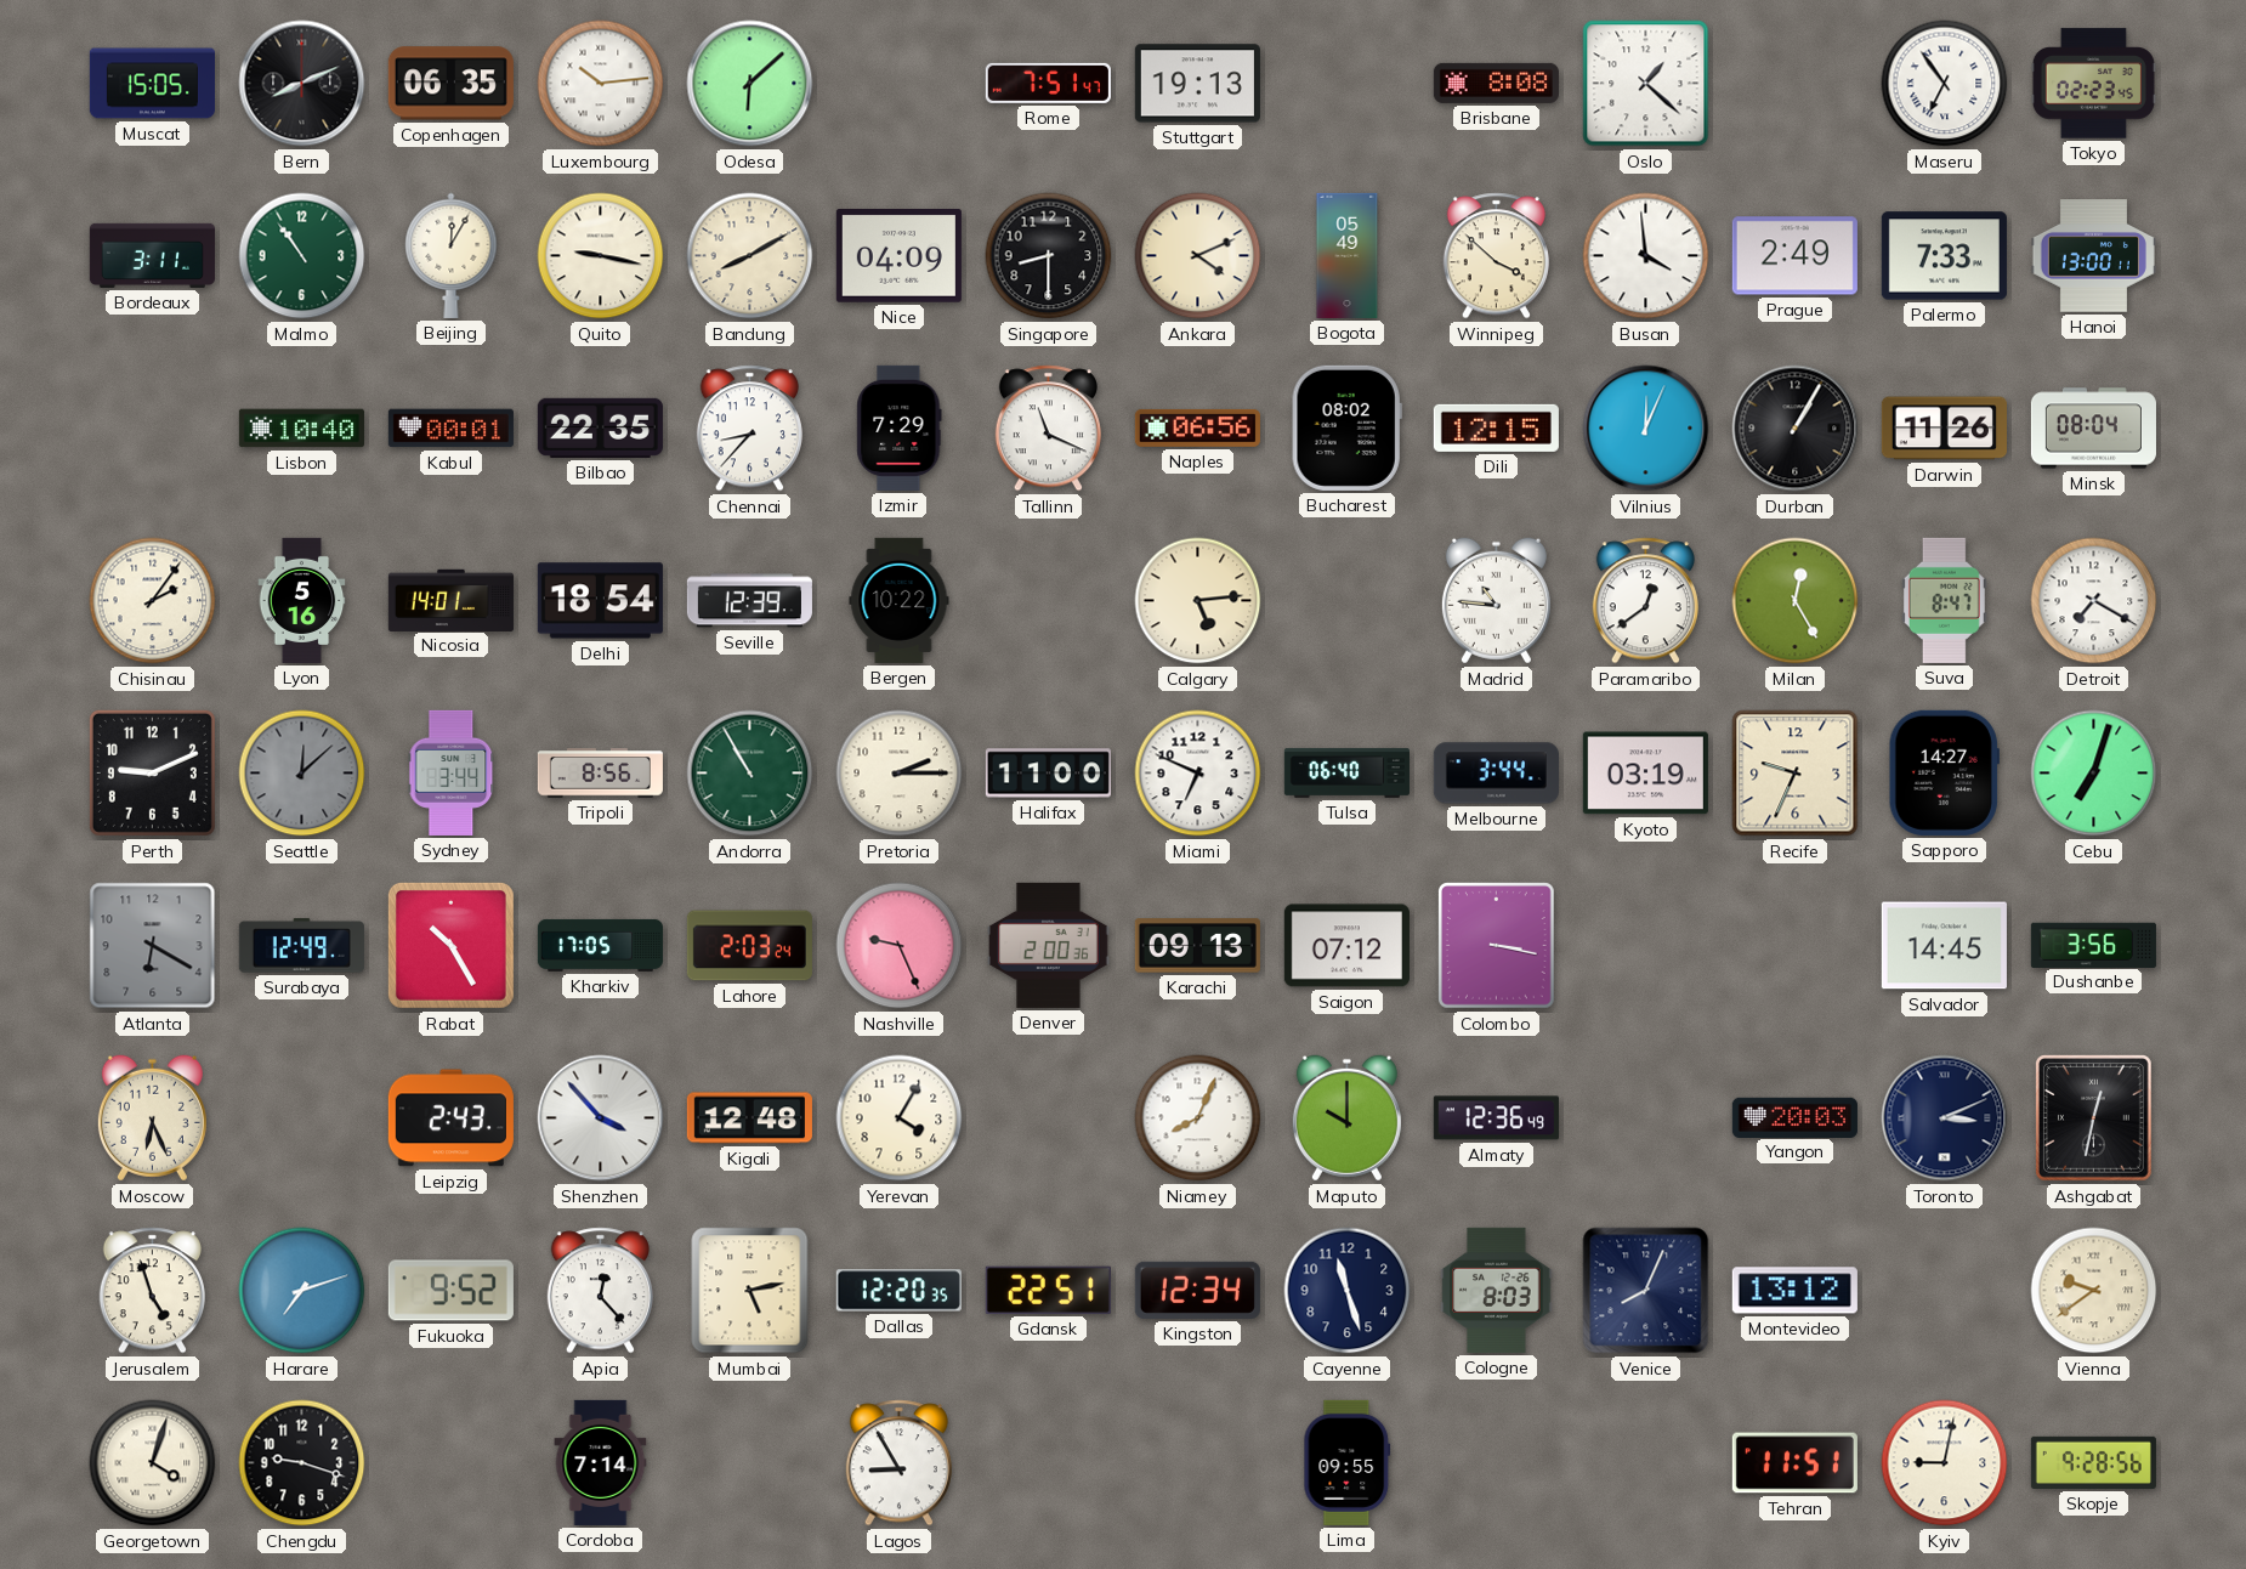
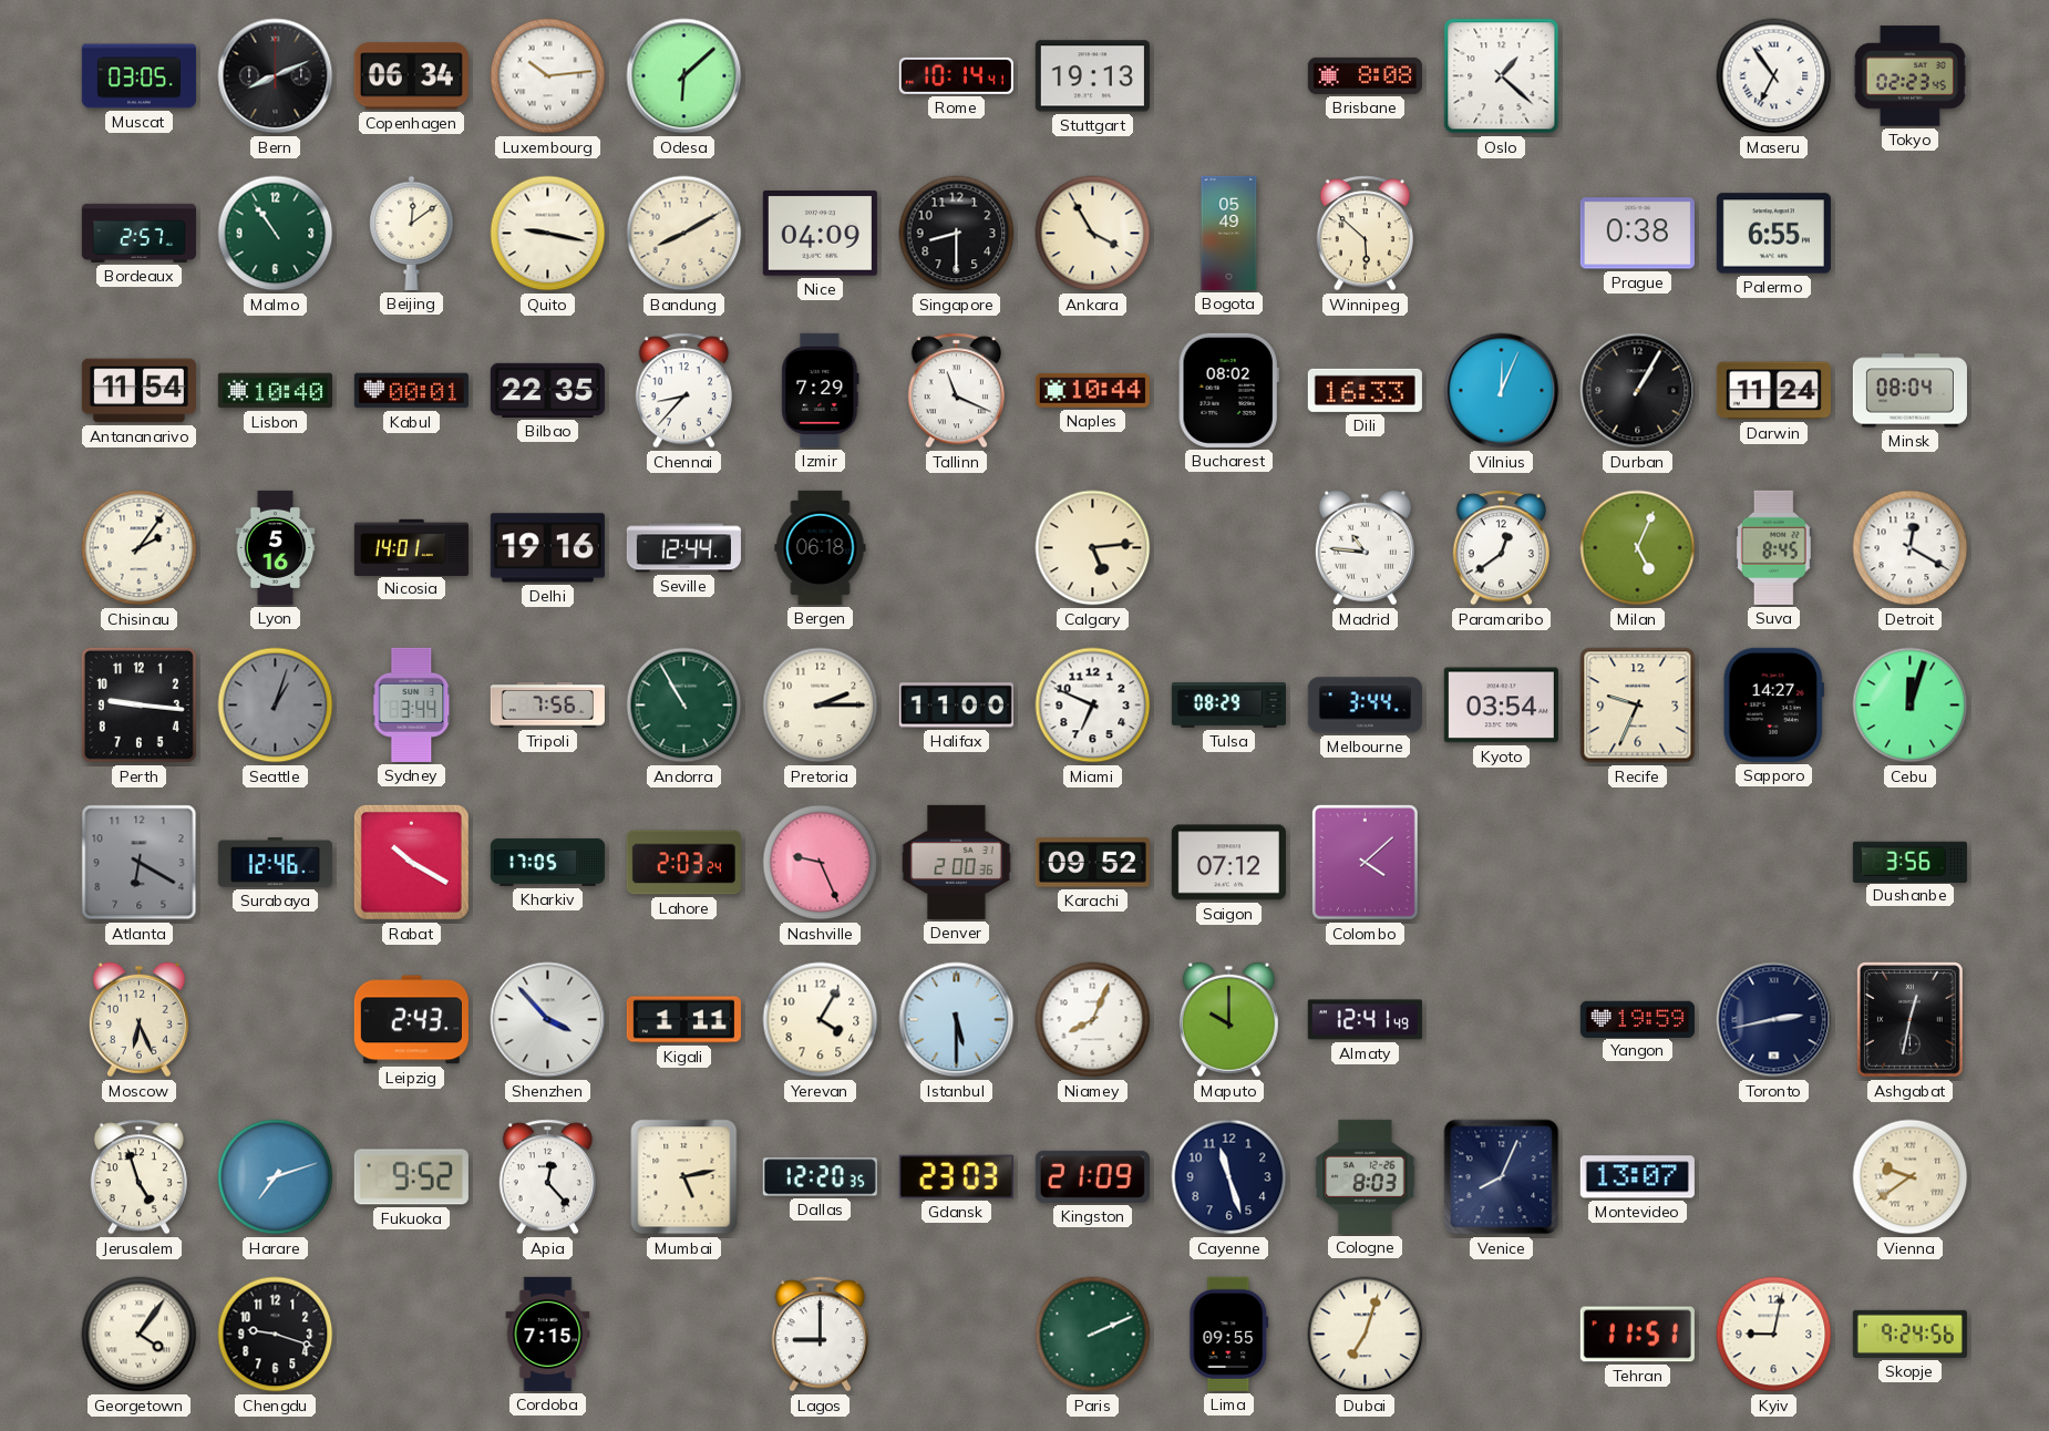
Muscat: 15:05 -> 03:05
Copenhagen: 06:35 -> 06:34
Rome: 7:51 -> 10:14
Bordeaux: 3:11 -> 2:57
Beijing: 12:05 -> 12:09
Ankara: 4:11 -> 3:55
Winnipeg: 3:52 -> 5:52
Busan: 3:59 -> none
Prague: 2:49 -> 0:38
Palermo: 7:33 -> 6:55
Hanoi: 13:00 -> none
Antananarivo: none -> 11:54
Naples: 06:56 -> 10:44
Dili: 12:15 -> 16:33
Darwin: 11:26 -> 11:24
Delhi: 18:54 -> 19:16
Seville: 12:39 -> 12:44
Bergen: 10:22 -> 06:18
Milan: 12:25 -> 5:04
Suva: 8:47 -> 8:45
Detroit: 7:20 -> 12:20
Perth: 9:11 -> 9:16
Seattle: 12:08 -> 1:03
Tripoli: 8:56 -> 7:56
Tulsa: 06:40 -> 08:29
Kyoto: 03:19 -> 03:54
Cebu: 7:03 -> 12:03
Surabaya: 12:49 -> 12:46
Rabat: 10:25 -> 10:20
Karachi: 09:13 -> 09:52
Colombo: 3:17 -> 4:08
Salvador: 14:45 -> none
Kigali: 12:48 -> 1:11
Istanbul: none -> 5:30
Almaty: 12:36 -> 12:41
Yangon: 20:03 -> 19:59
Toronto: 3:11 -> 2:43
Gdansk: 22:51 -> 23:03
Kingston: 12:34 -> 21:09
Montevideo: 13:12 -> 13:07
Georgetown: 4:03 -> 4:06
Cordoba: 7:14 -> 7:15
Lagos: 8:55 -> 9:00
Paris: none -> 2:11
Dubai: none -> 7:03
Skopje: 9:28 -> 9:24
